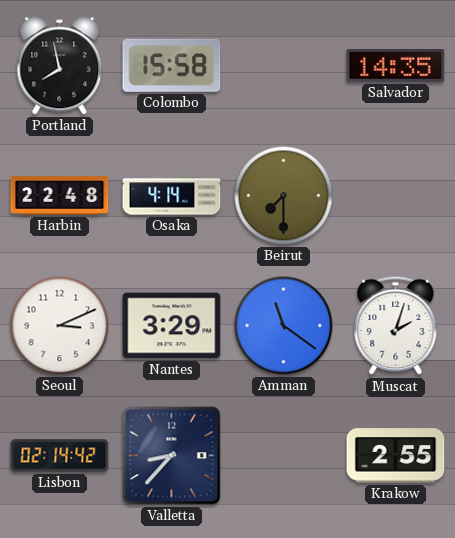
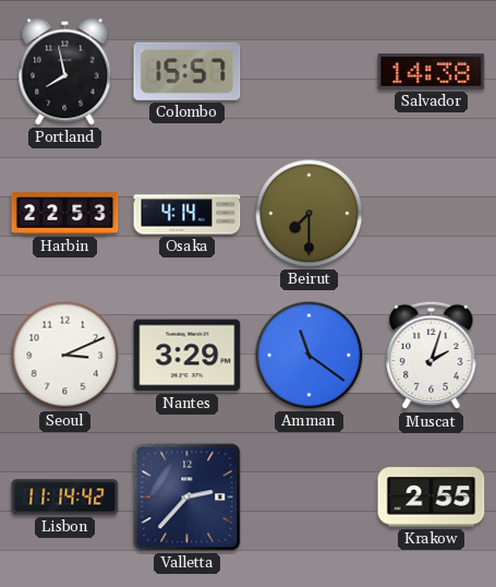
Colombo: 15:58 -> 15:57
Salvador: 14:35 -> 14:38
Harbin: 22:48 -> 22:53
Lisbon: 02:14 -> 11:14
Valletta: 8:37 -> 2:37
